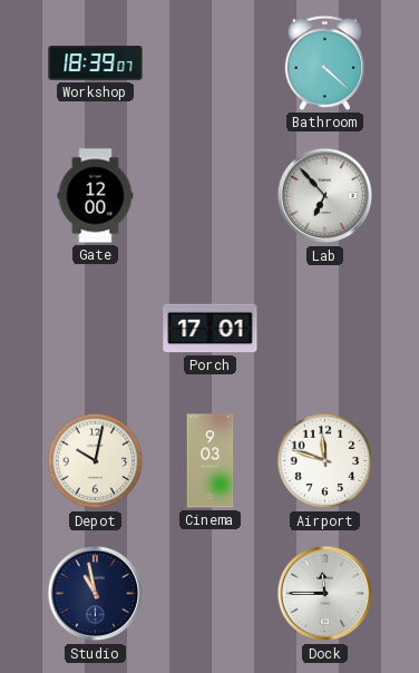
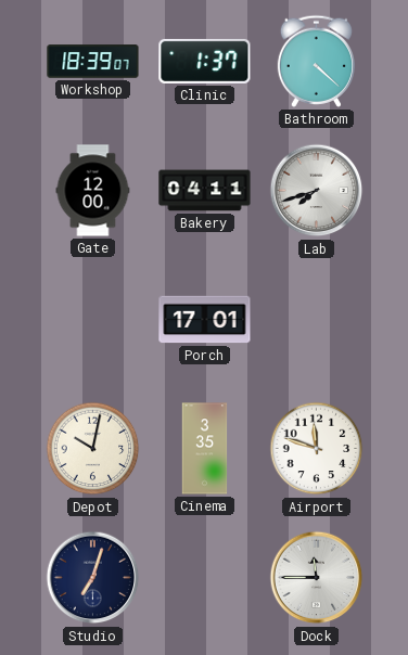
Clinic: none -> 1:37
Bakery: none -> 04:11
Lab: 6:53 -> 7:42
Cinema: 9:03 -> 3:35
Studio: 10:58 -> 7:03
